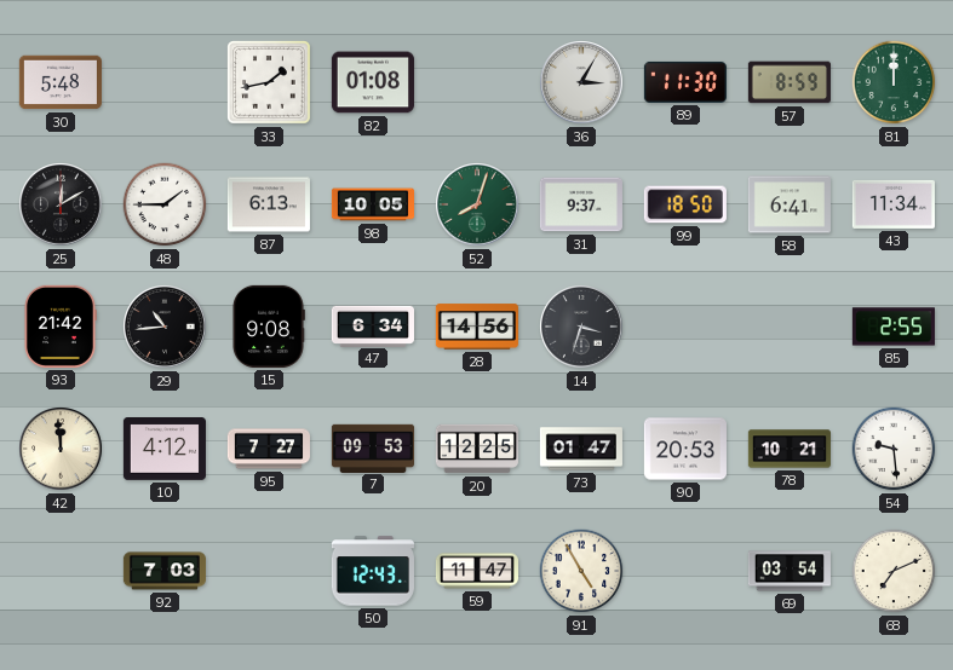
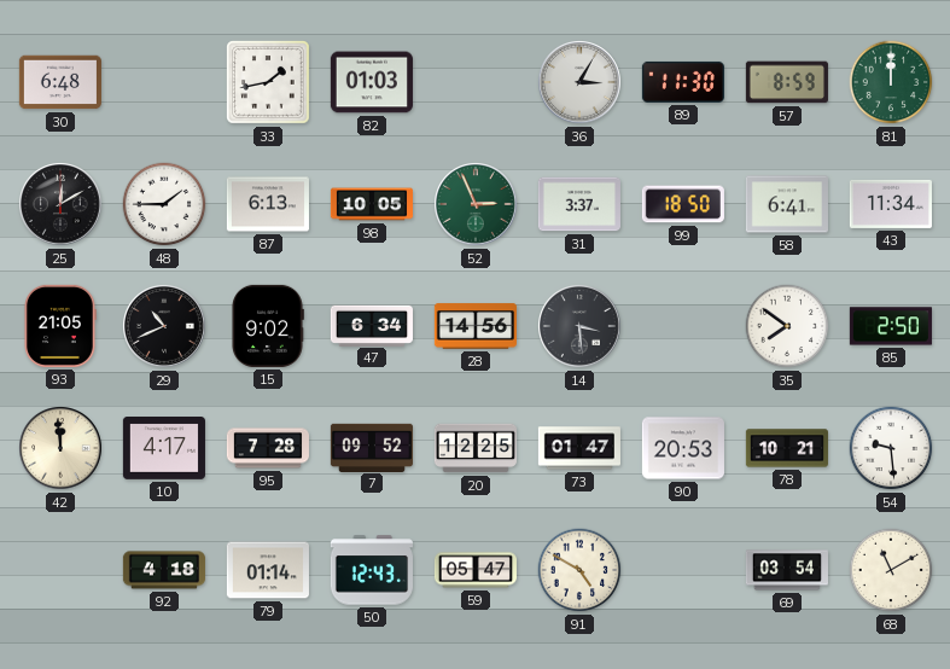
30: 5:48 -> 6:48
82: 01:08 -> 01:03
52: 8:03 -> 2:56
31: 9:37 -> 3:37
93: 21:42 -> 21:05
29: 10:44 -> 10:41
15: 9:08 -> 9:02
14: 3:33 -> 3:29
35: none -> 7:51
85: 2:55 -> 2:50
10: 4:12 -> 4:17
95: 7:27 -> 7:28
7: 09:53 -> 09:52
92: 7:03 -> 4:18
79: none -> 01:14
59: 11:47 -> 05:47
91: 4:55 -> 4:50
68: 7:11 -> 11:10
